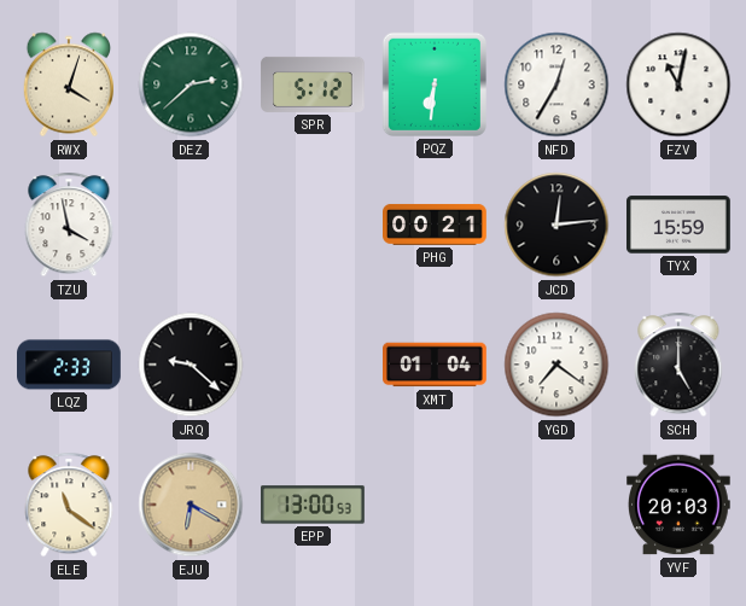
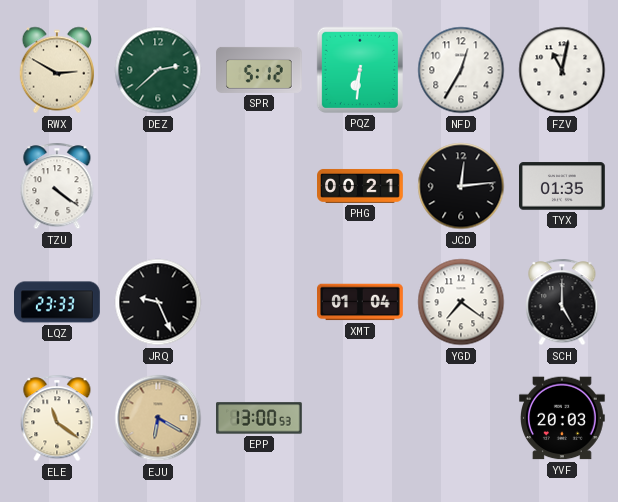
RWX: 4:03 -> 2:50
TZU: 3:58 -> 4:21
TYX: 15:59 -> 01:35
LQZ: 2:33 -> 23:33
JRQ: 9:22 -> 9:26
